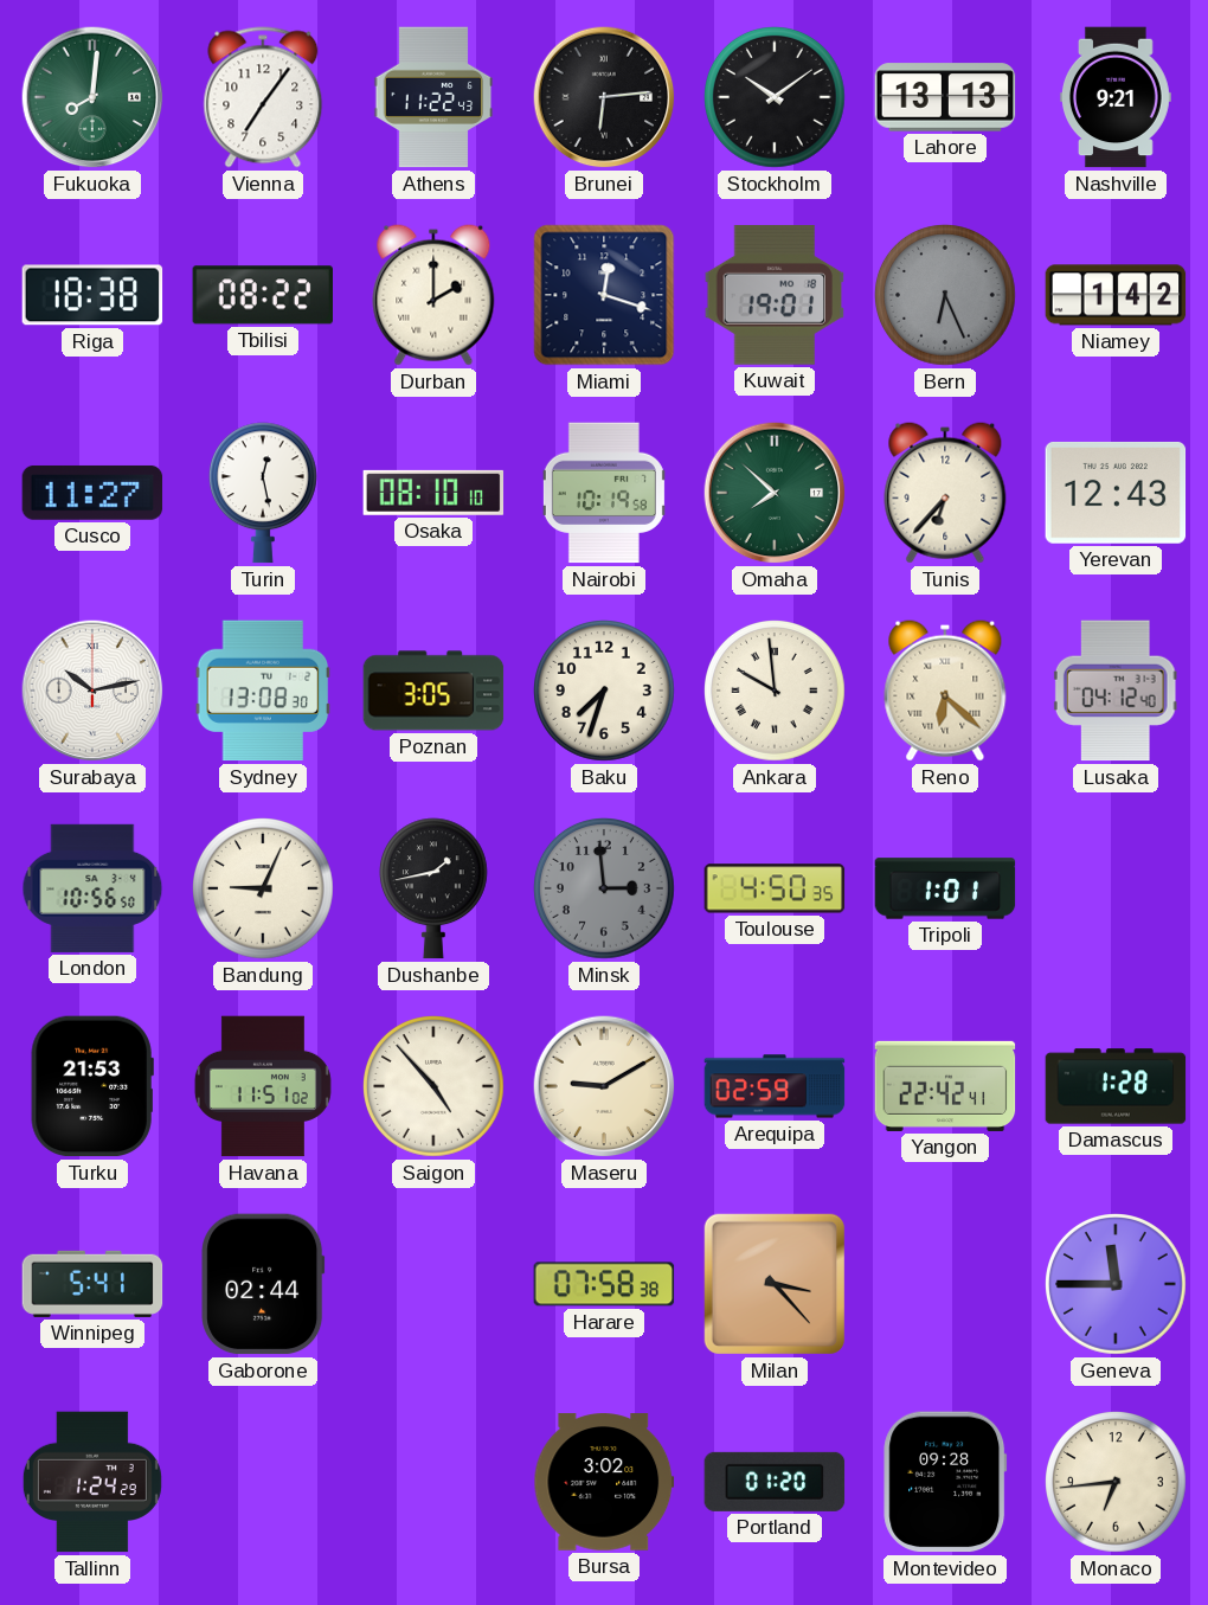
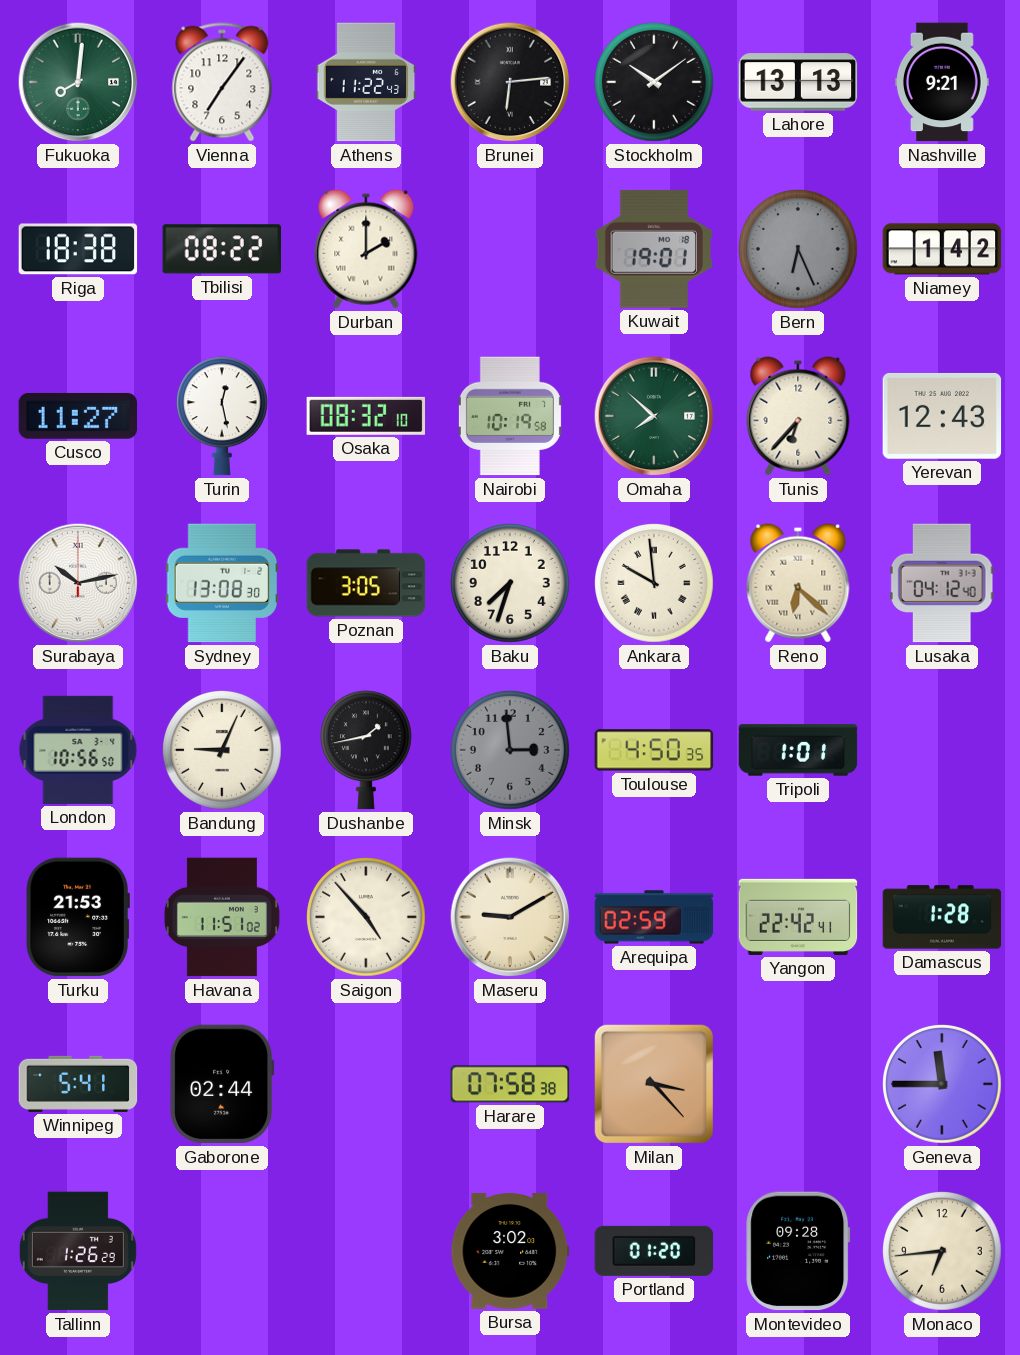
Miami: 12:18 -> none
Osaka: 08:10 -> 08:32
Tallinn: 1:24 -> 1:26
